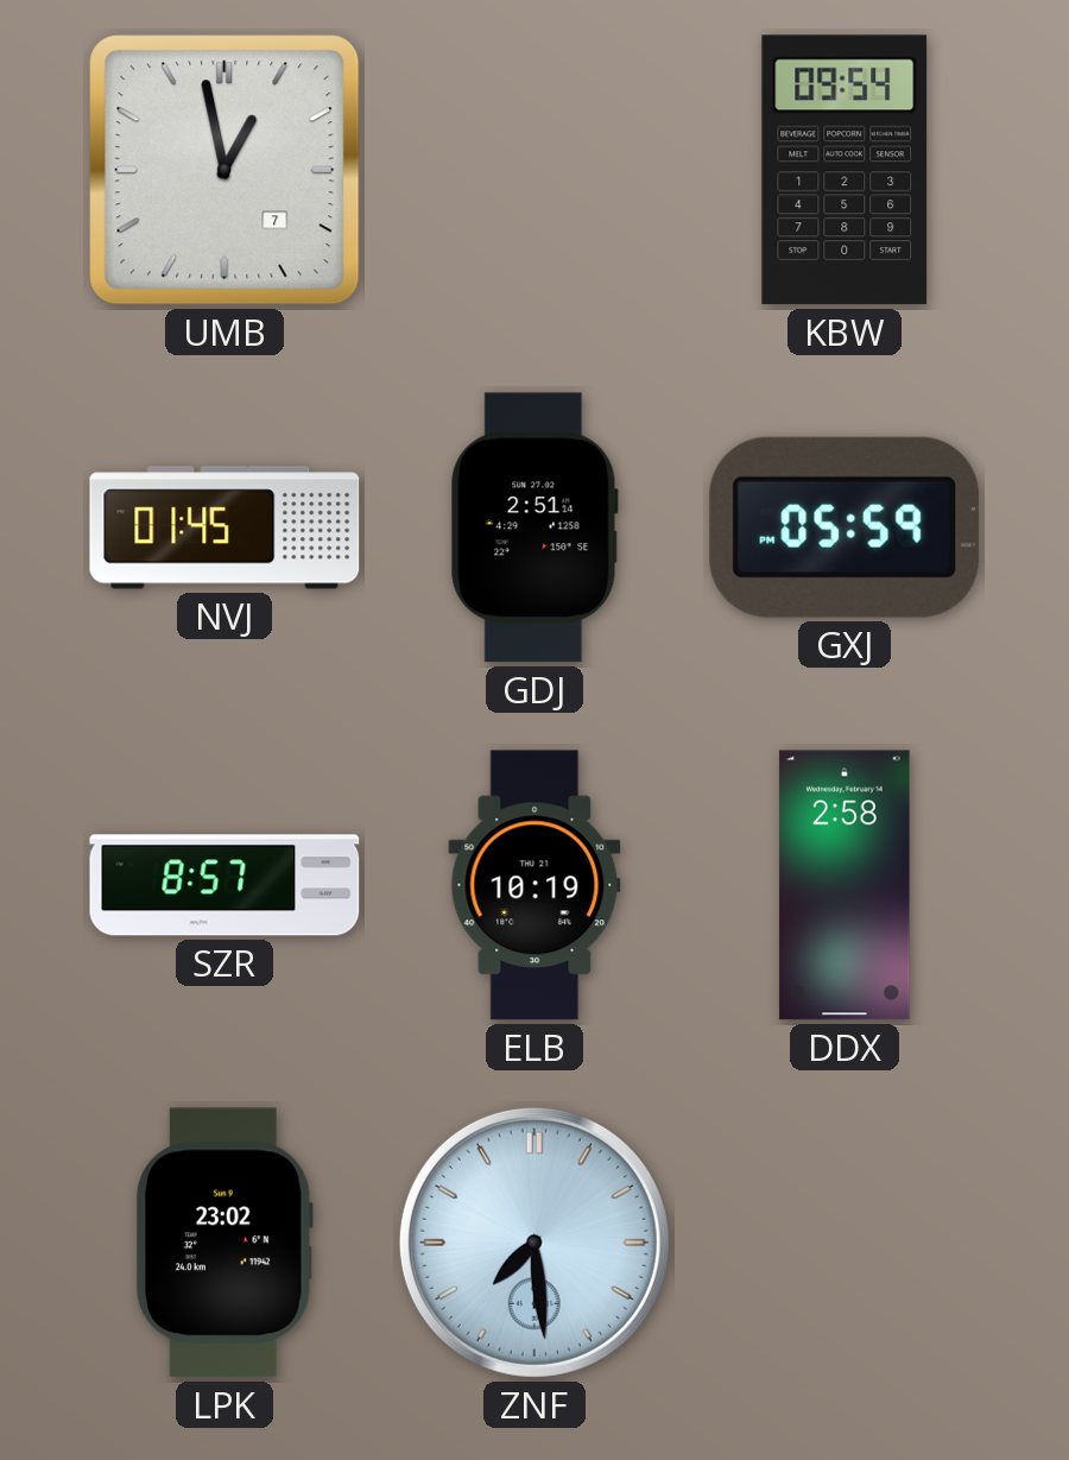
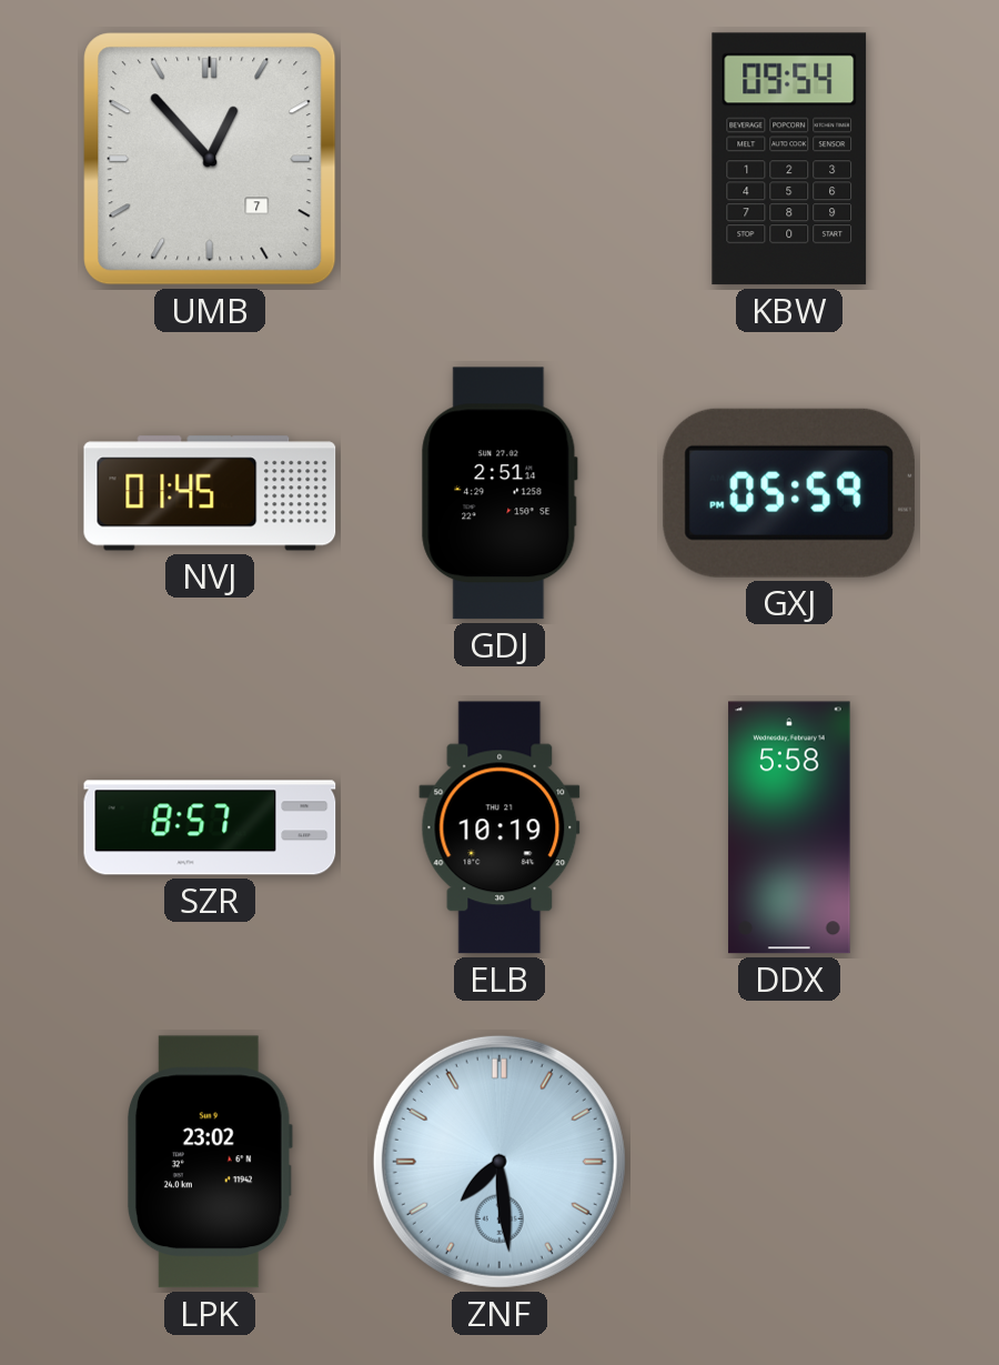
UMB: 12:58 -> 12:53
DDX: 2:58 -> 5:58
